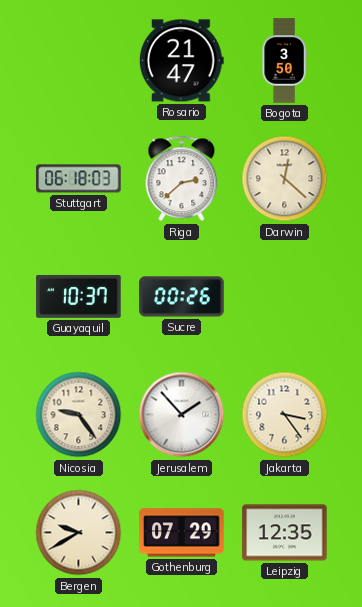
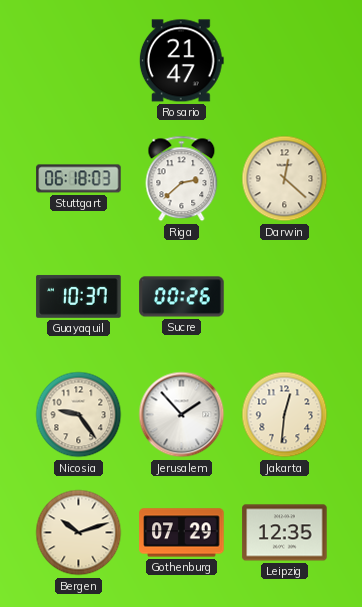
Bogota: 3:50 -> none
Jakarta: 3:24 -> 12:31
Bergen: 9:40 -> 10:12
